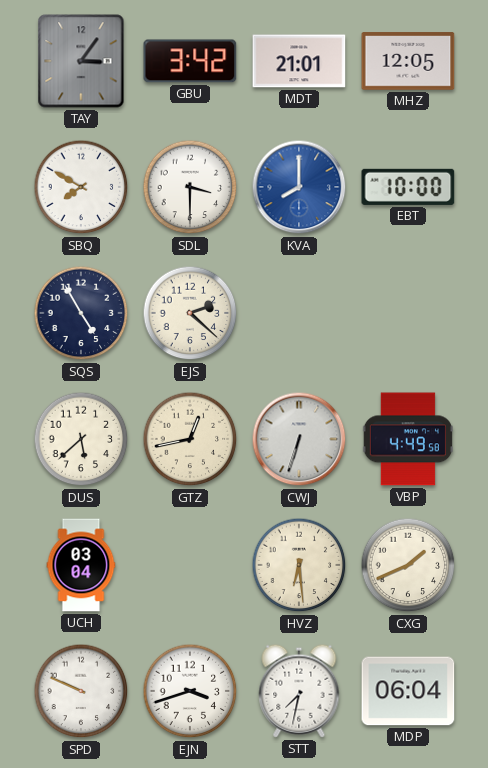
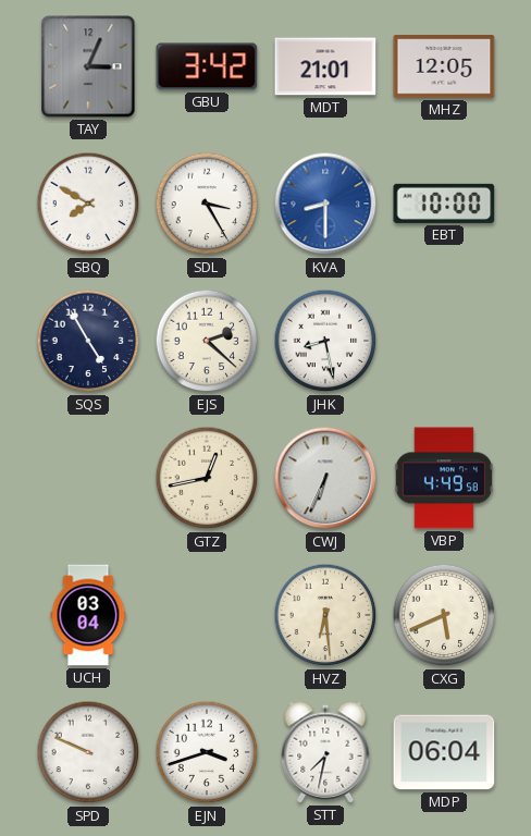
TAY: 3:06 -> 3:04
SDL: 3:30 -> 3:25
KVA: 8:00 -> 8:30
JHK: none -> 8:28
DUS: 5:38 -> none
CWJ: 6:33 -> 6:34
CXG: 1:41 -> 5:41
